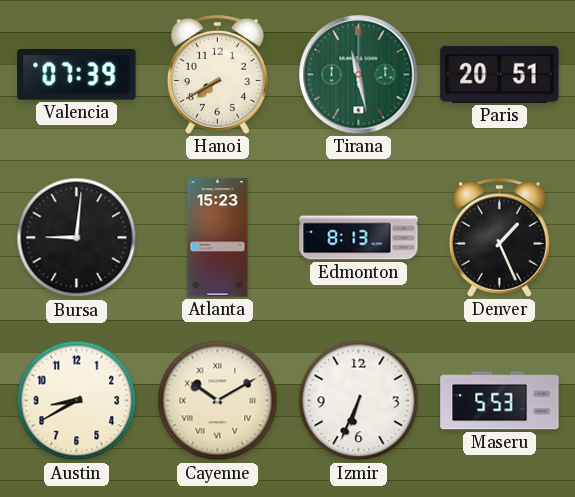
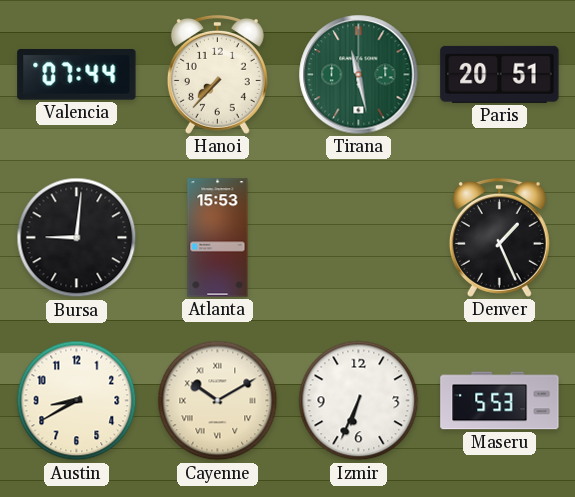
Valencia: 07:39 -> 07:44
Hanoi: 7:40 -> 7:37
Atlanta: 15:23 -> 15:53
Edmonton: 8:13 -> none
